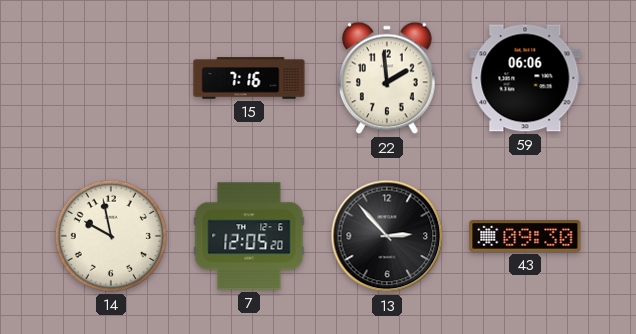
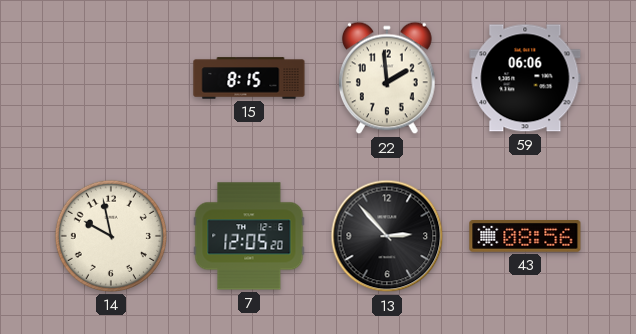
15: 7:16 -> 8:15
43: 09:30 -> 08:56
